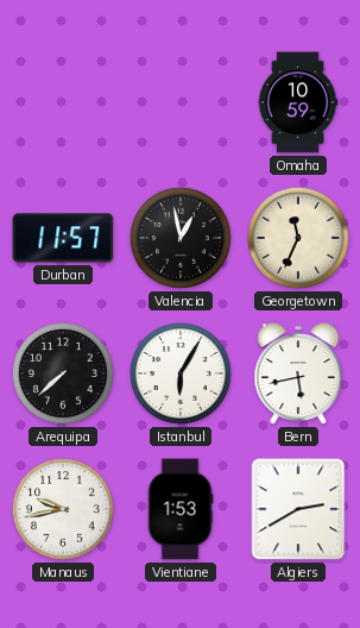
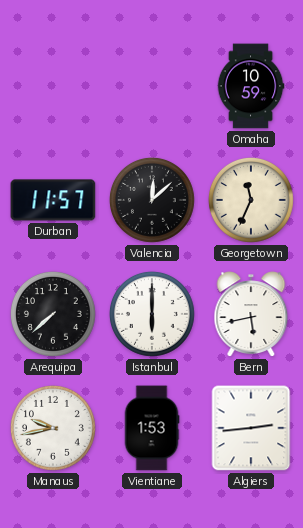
Valencia: 12:58 -> 12:08
Istanbul: 6:05 -> 6:00
Algiers: 2:40 -> 2:44
